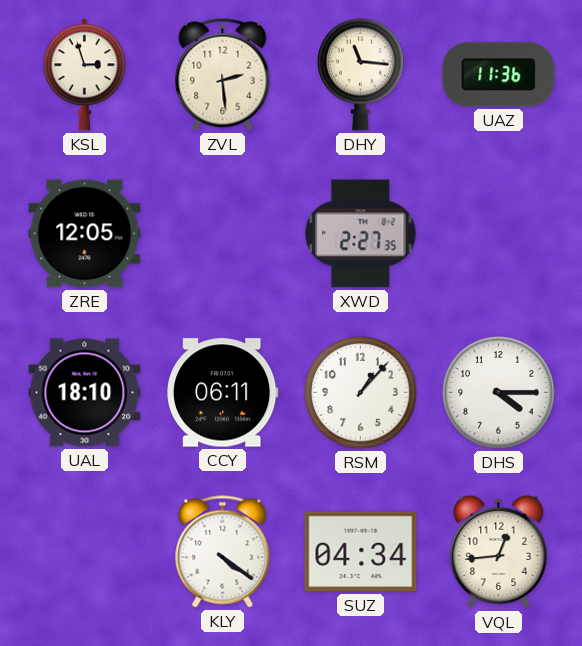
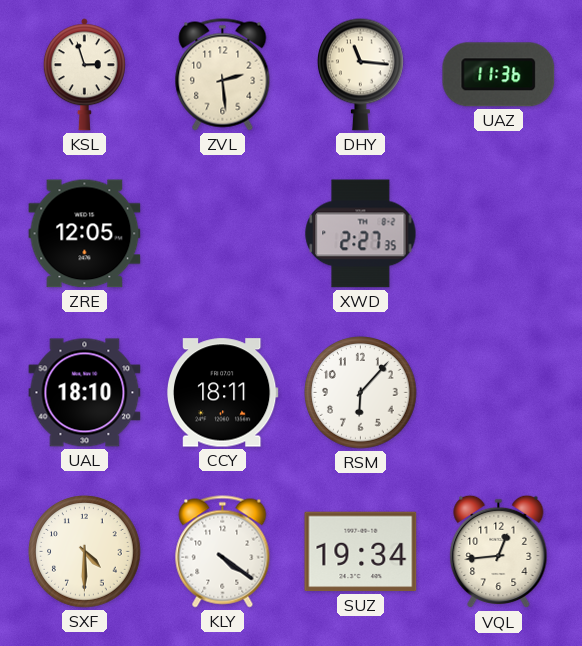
CCY: 06:11 -> 18:11
RSM: 1:07 -> 6:07
DHS: 4:15 -> none
SXF: none -> 4:30
SUZ: 04:34 -> 19:34
